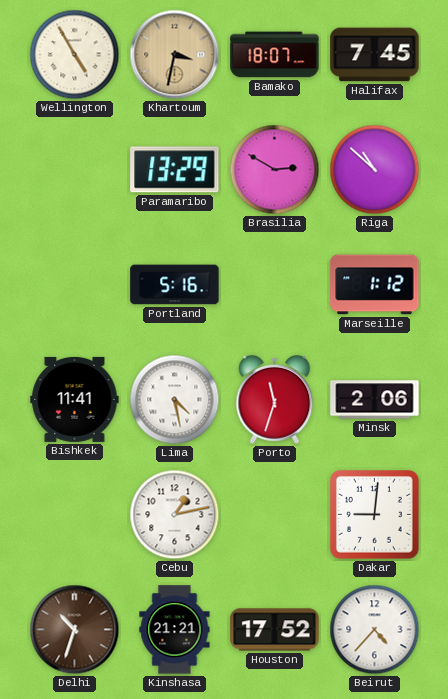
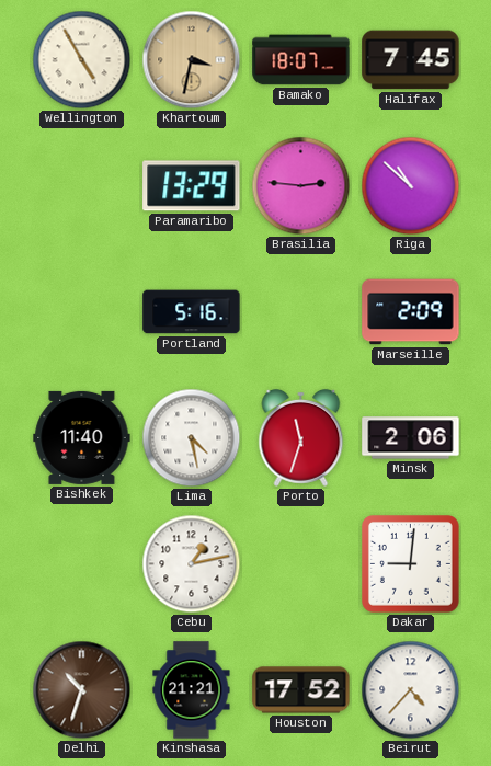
Brasilia: 2:50 -> 2:46
Marseille: 1:12 -> 2:09
Bishkek: 11:41 -> 11:40
